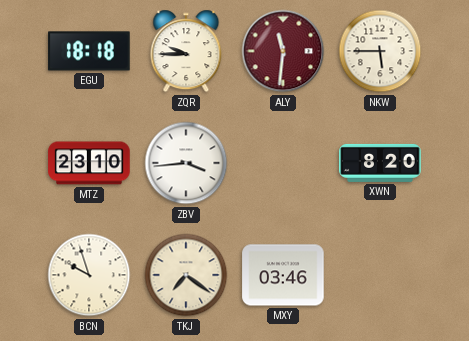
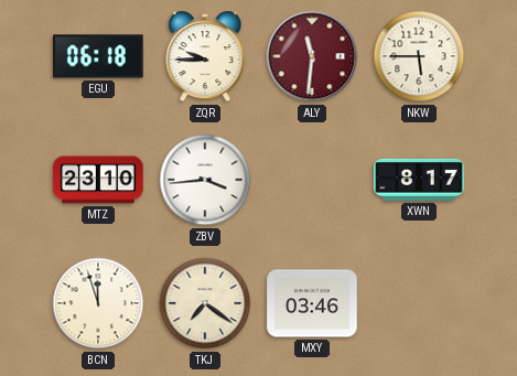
EGU: 18:18 -> 06:18
XWN: 8:20 -> 8:17
BCN: 9:57 -> 11:57
